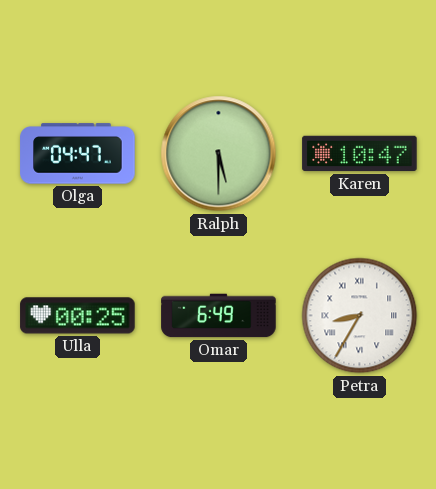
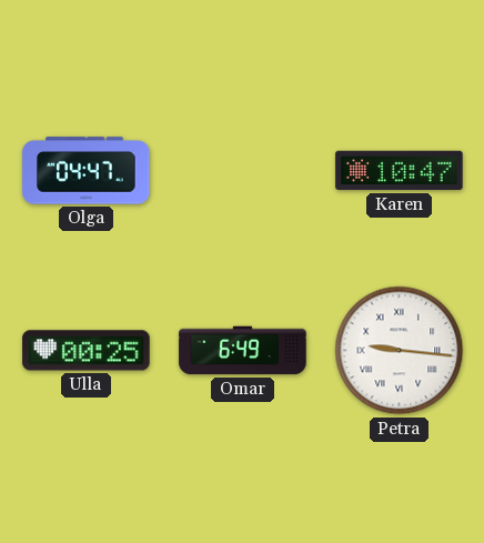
Ralph: 5:30 -> none
Petra: 8:35 -> 9:16
